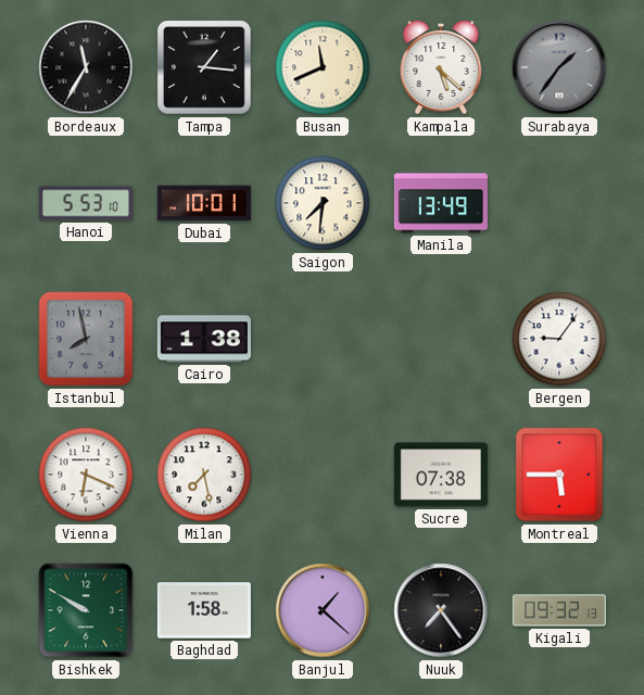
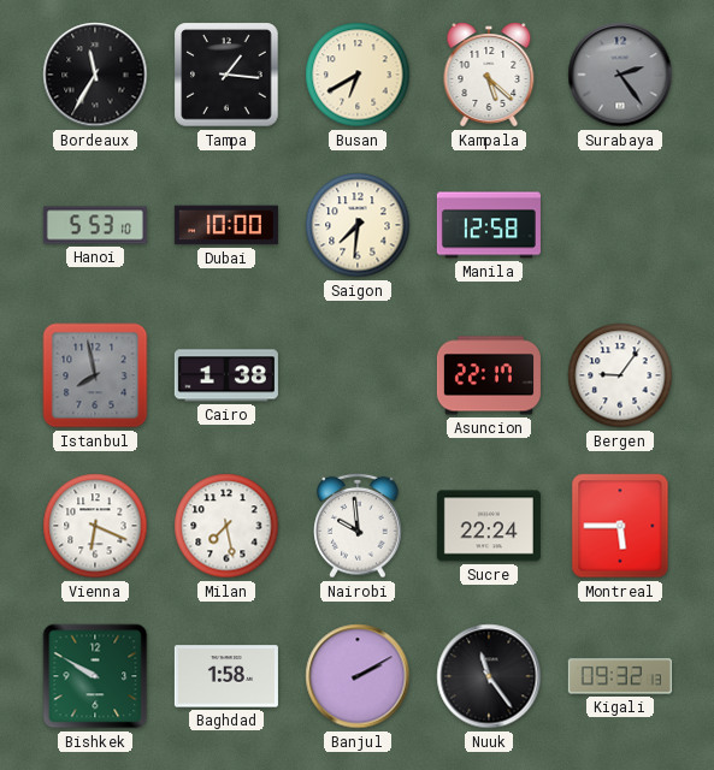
Busan: 11:41 -> 6:40
Surabaya: 1:36 -> 2:24
Dubai: 10:01 -> 10:00
Manila: 13:49 -> 12:58
Asuncion: none -> 22:17
Nairobi: none -> 9:59
Sucre: 07:38 -> 22:24
Banjul: 1:22 -> 2:10
Nuuk: 7:24 -> 11:24
